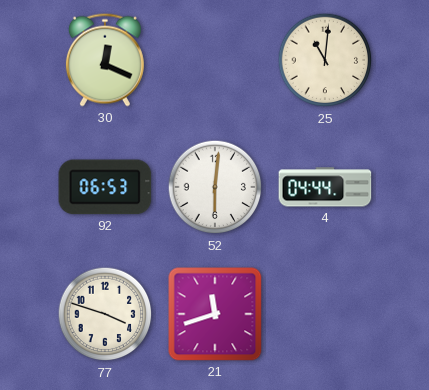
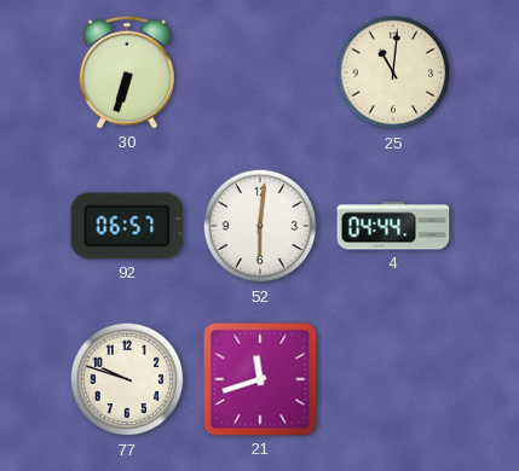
30: 12:19 -> 6:33
92: 06:53 -> 06:57
77: 3:48 -> 9:48
